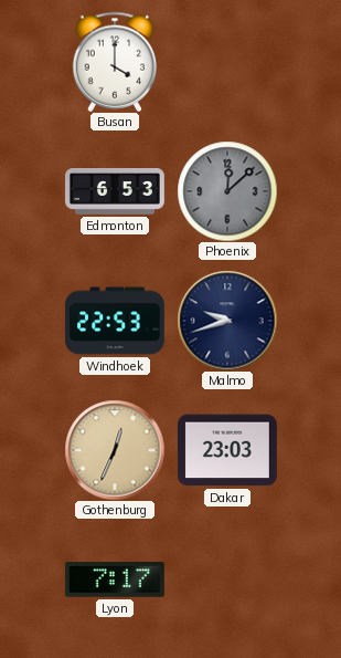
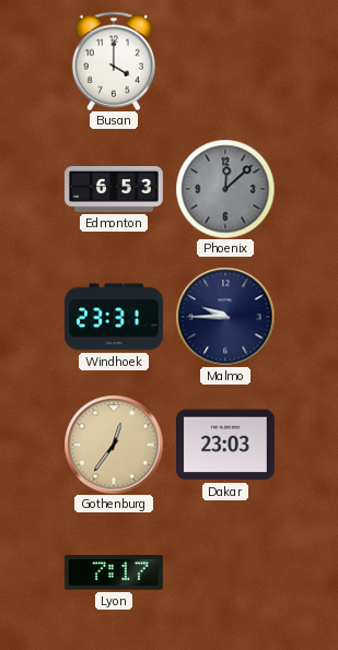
Windhoek: 22:53 -> 23:31
Malmo: 9:42 -> 9:45
Gothenburg: 12:34 -> 12:36
